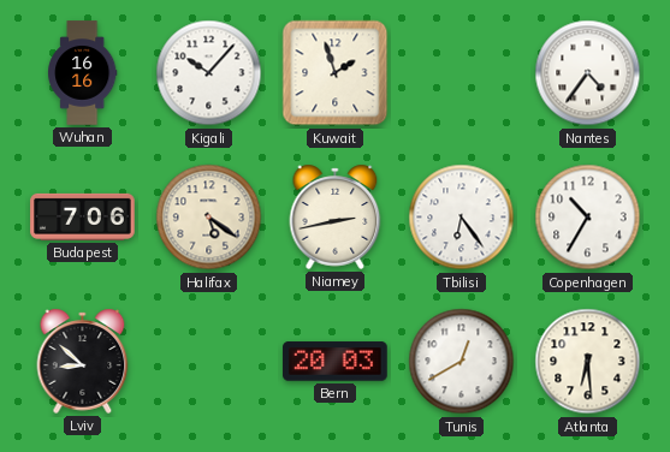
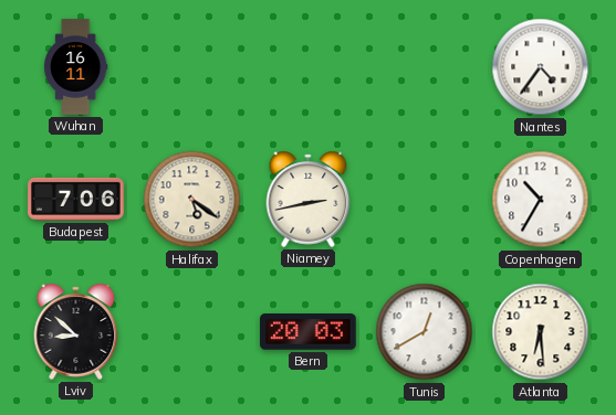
Wuhan: 16:16 -> 16:11
Kigali: 10:07 -> none
Kuwait: 1:57 -> none
Tbilisi: 6:24 -> none
